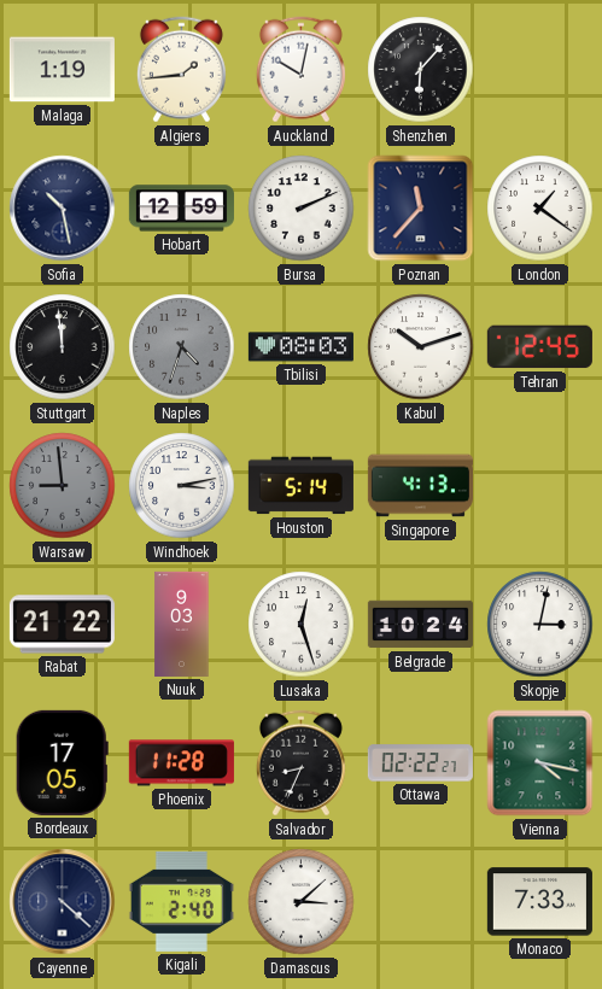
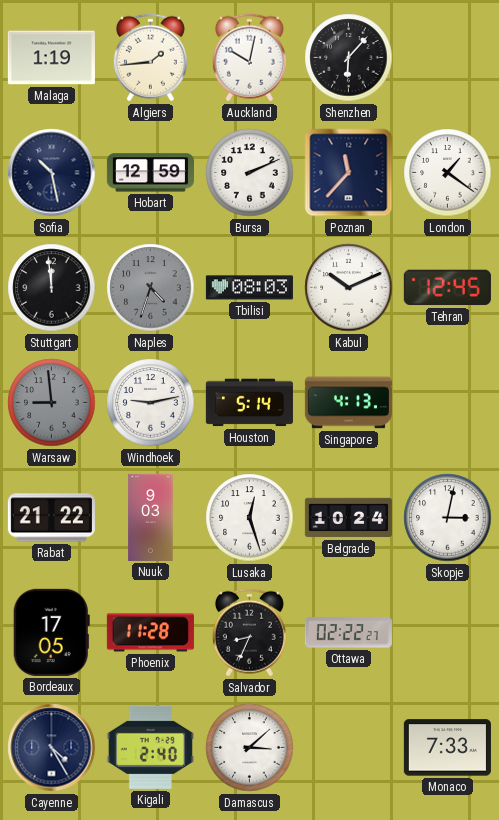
Kabul: 10:12 -> 10:11
Windhoek: 3:13 -> 9:13
Vienna: 4:17 -> none
Cayenne: 4:22 -> 4:25
